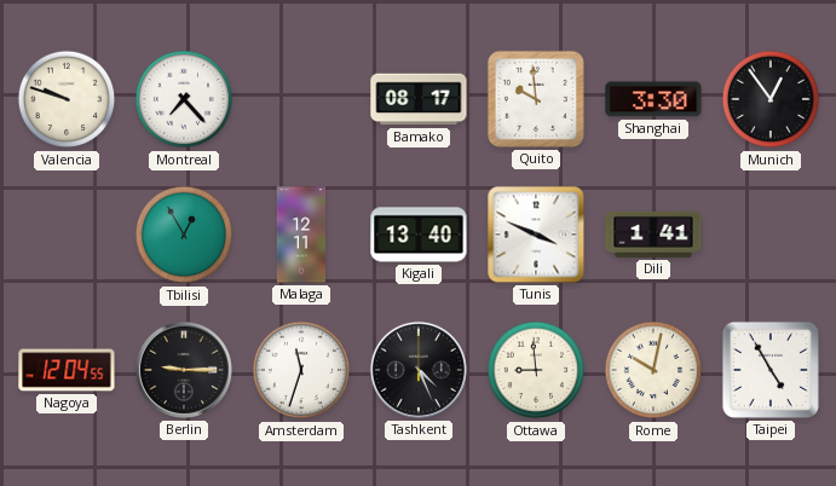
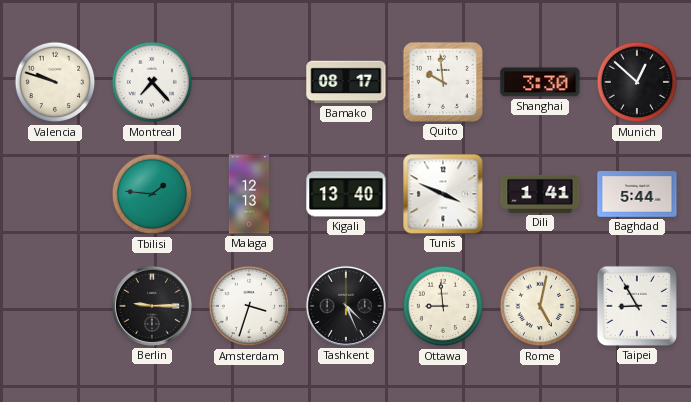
Munich: 12:54 -> 12:52
Tbilisi: 12:55 -> 1:46
Malaga: 12:11 -> 12:13
Baghdad: none -> 5:44
Nagoya: 12:04 -> none
Amsterdam: 11:33 -> 3:33
Rome: 10:02 -> 5:02
Taipei: 4:55 -> 8:55
